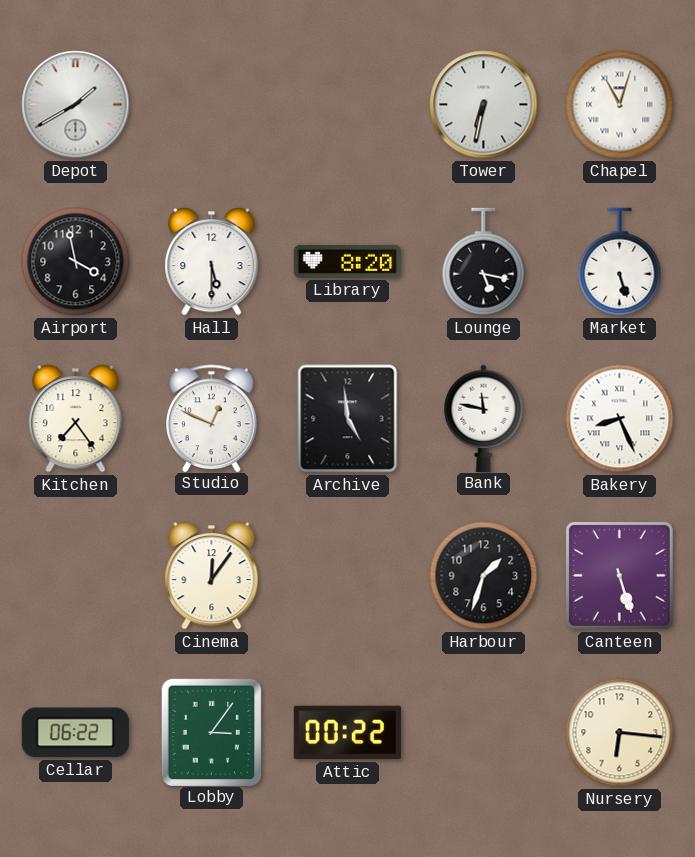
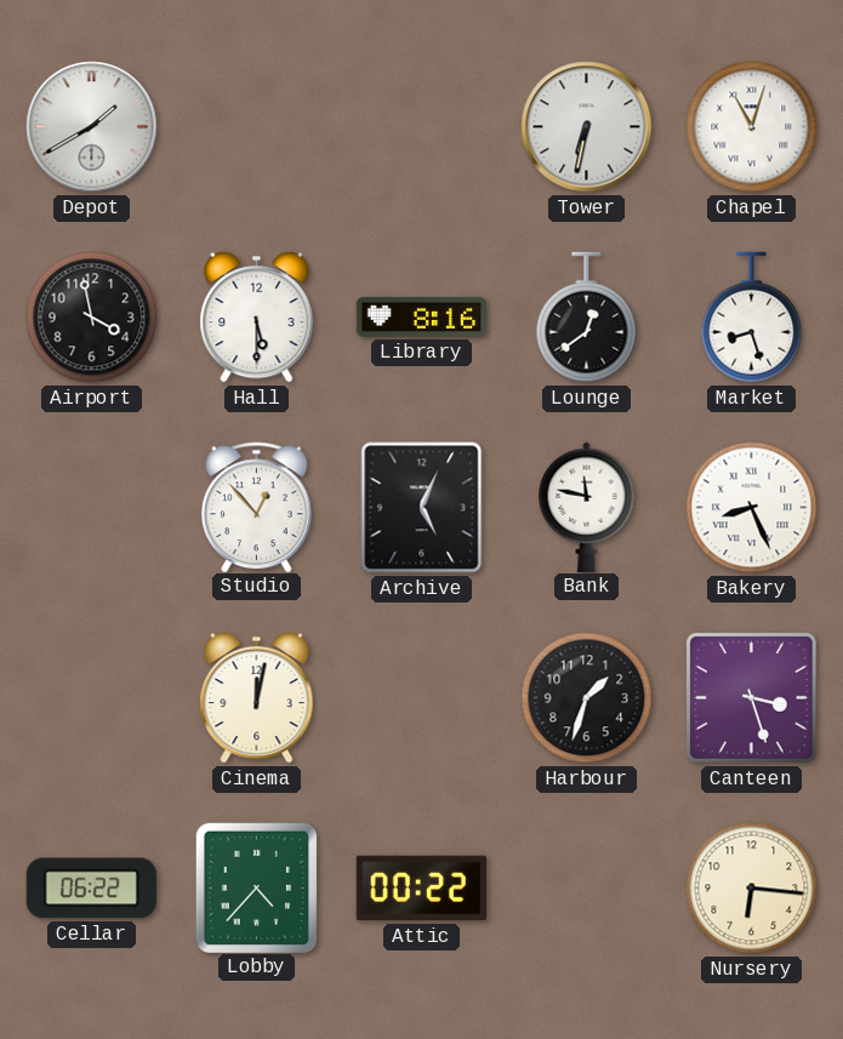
Library: 8:20 -> 8:16
Lounge: 5:17 -> 12:39
Market: 5:27 -> 8:27
Kitchen: 7:24 -> none
Studio: 12:49 -> 12:53
Archive: 4:59 -> 5:04
Cinema: 12:06 -> 12:02
Canteen: 5:27 -> 3:27
Lobby: 3:06 -> 4:37
